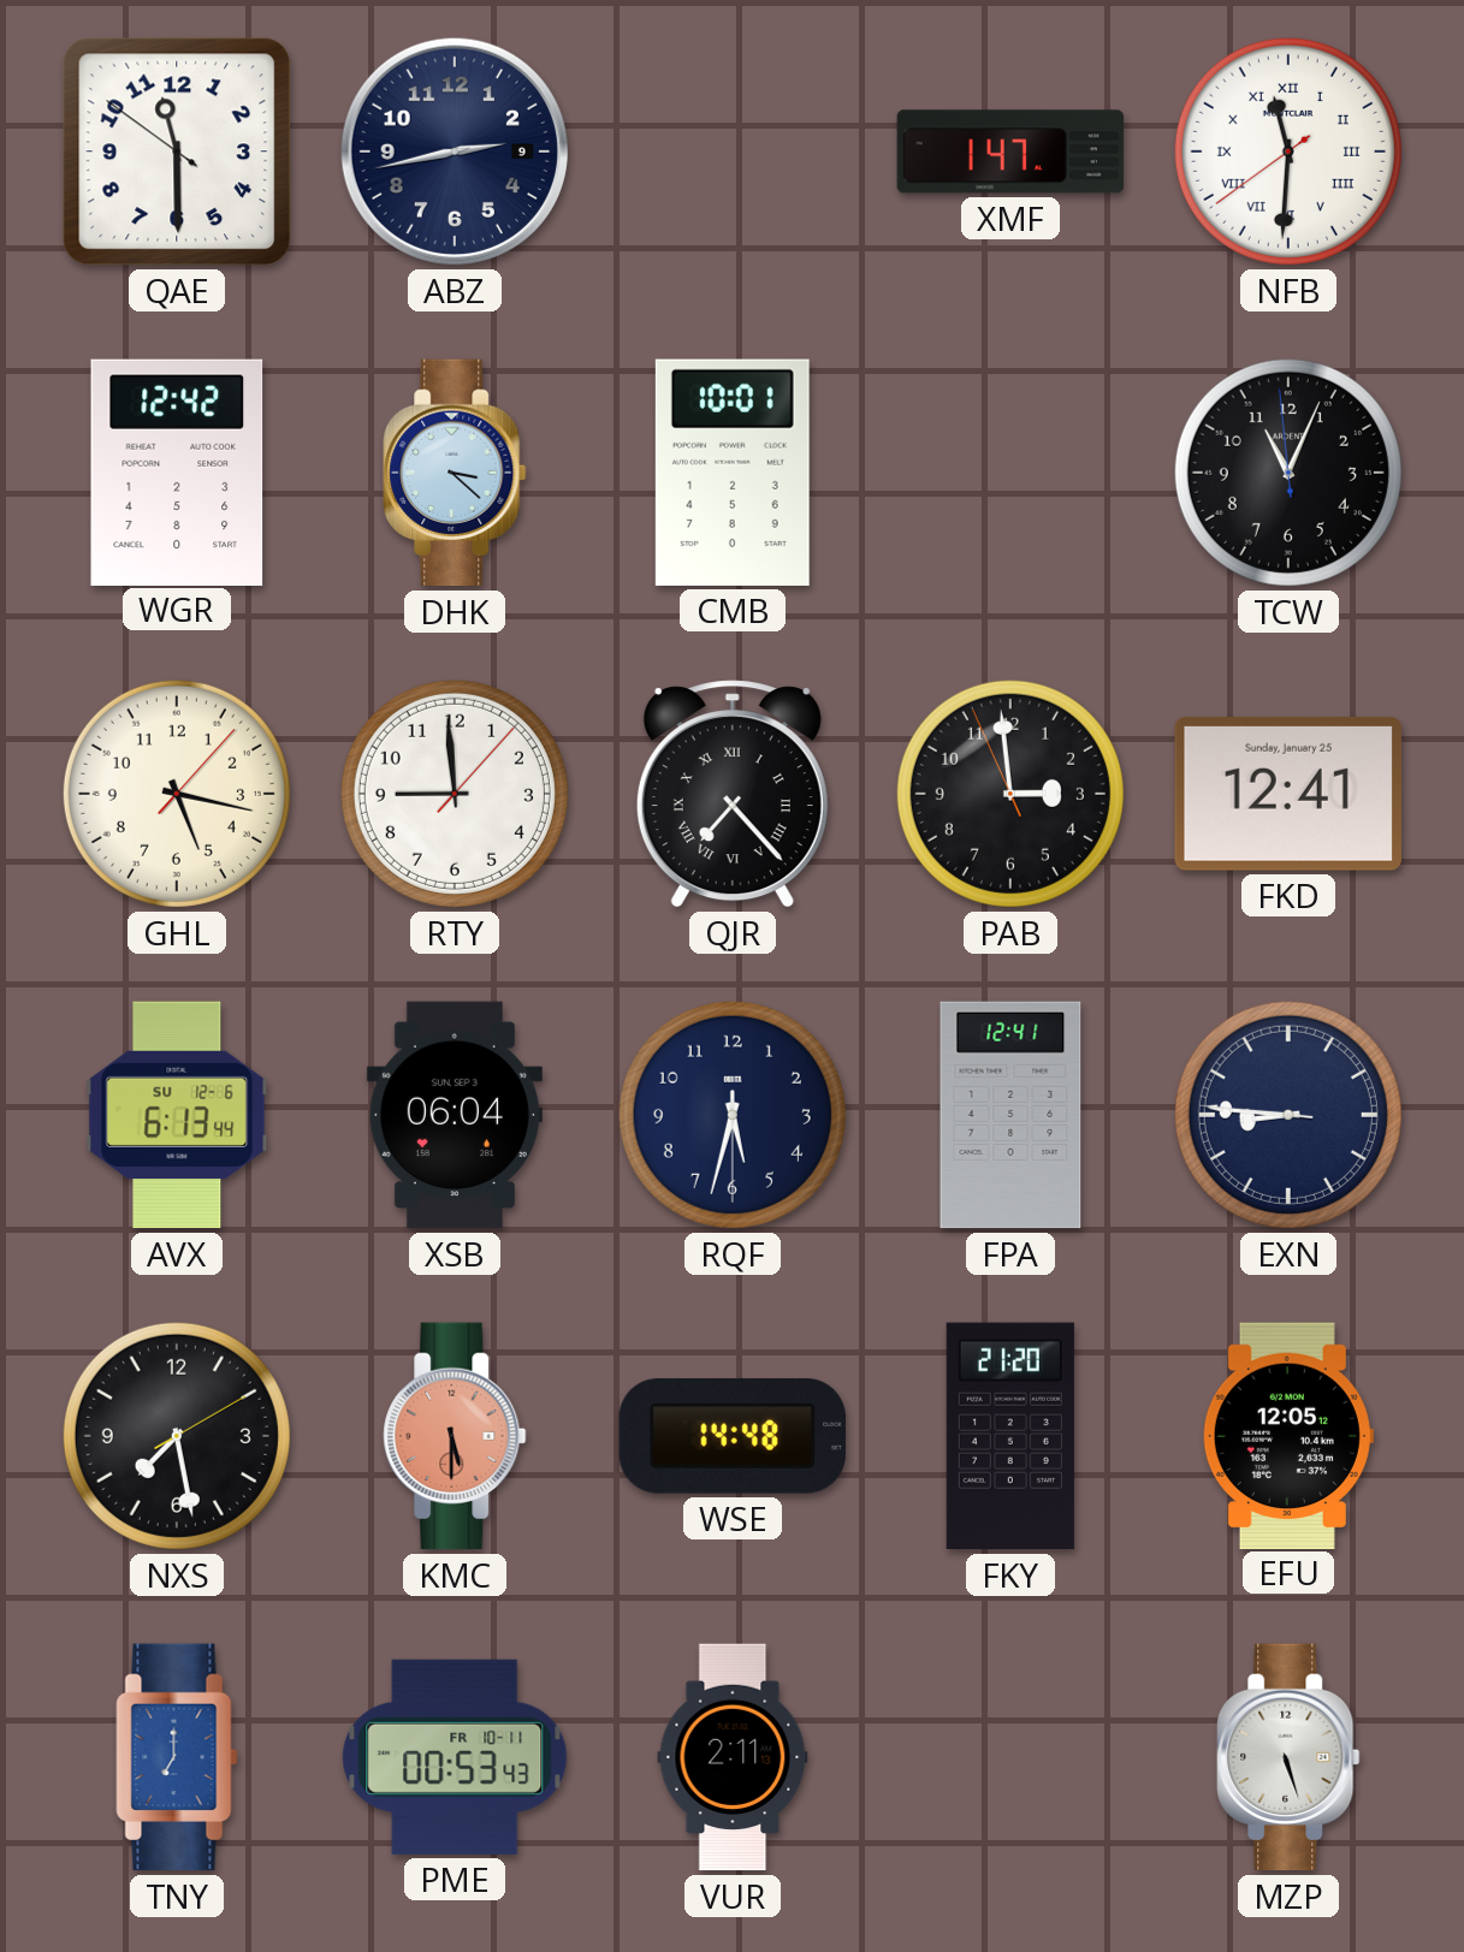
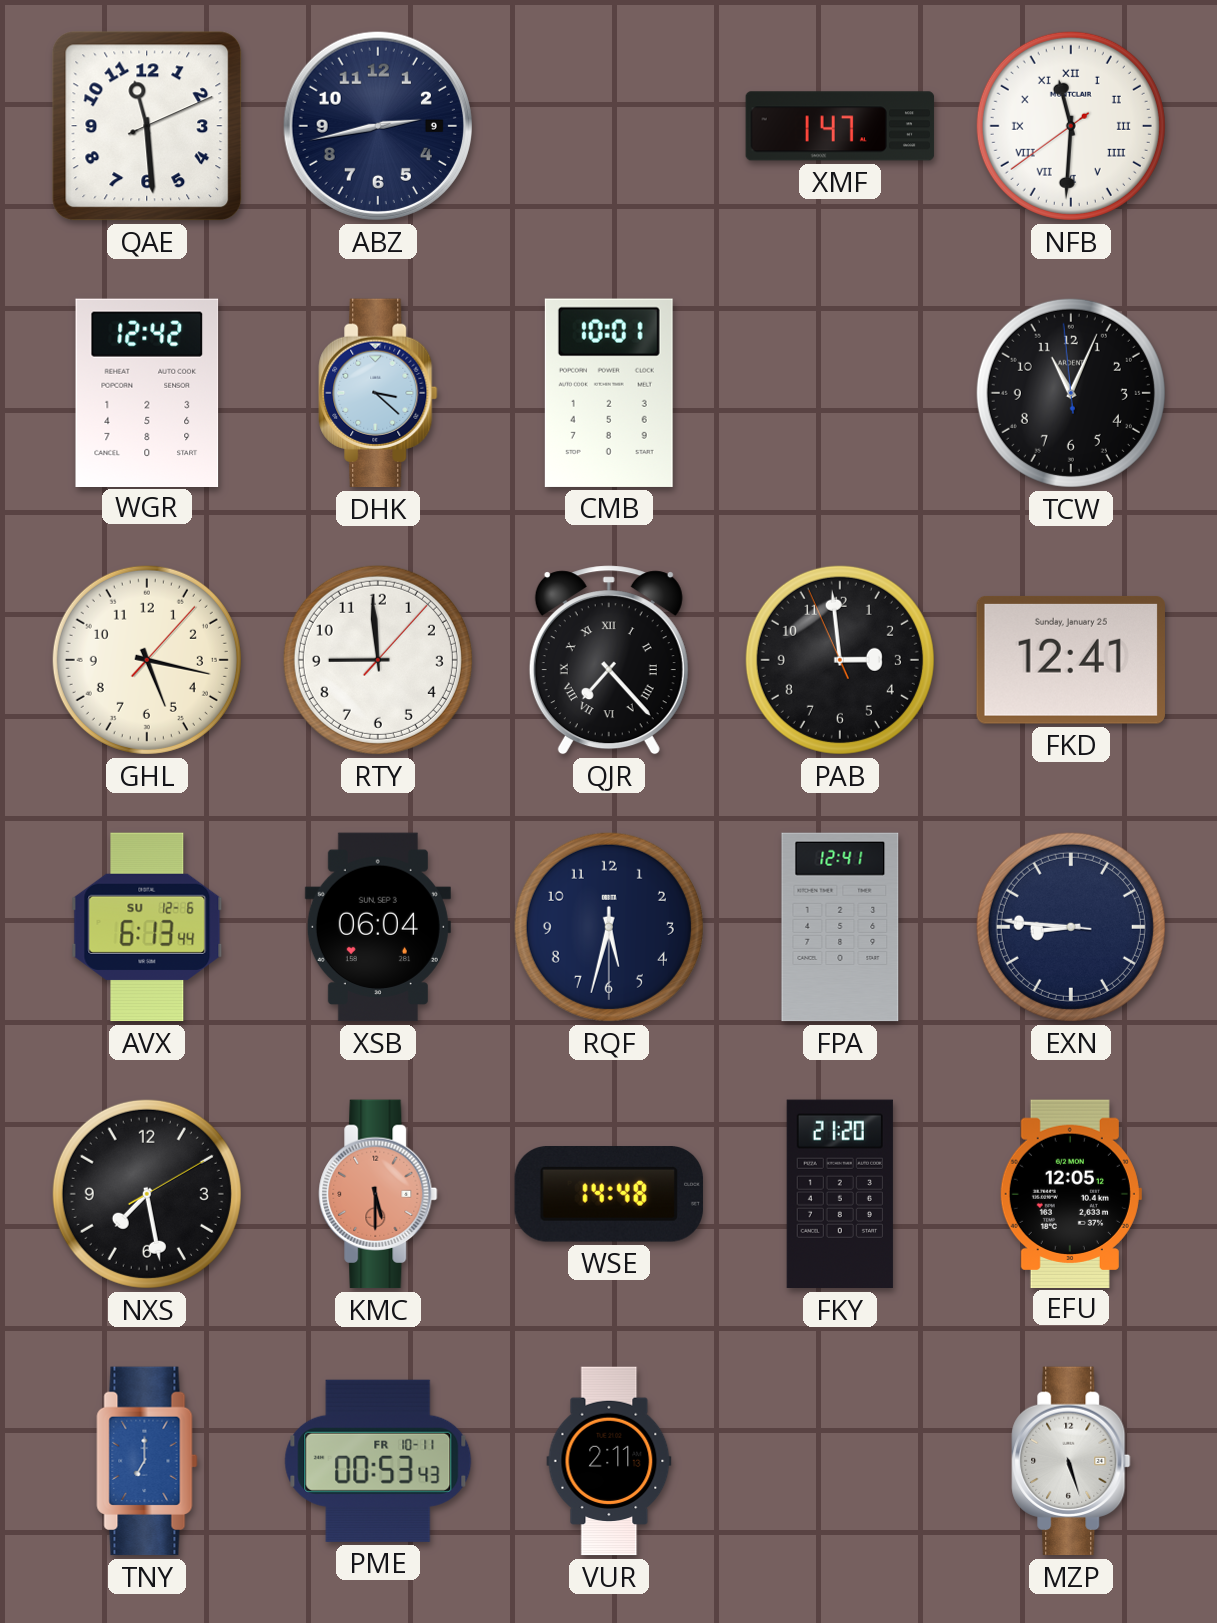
QAE: 11:29:51 -> 11:29:11
